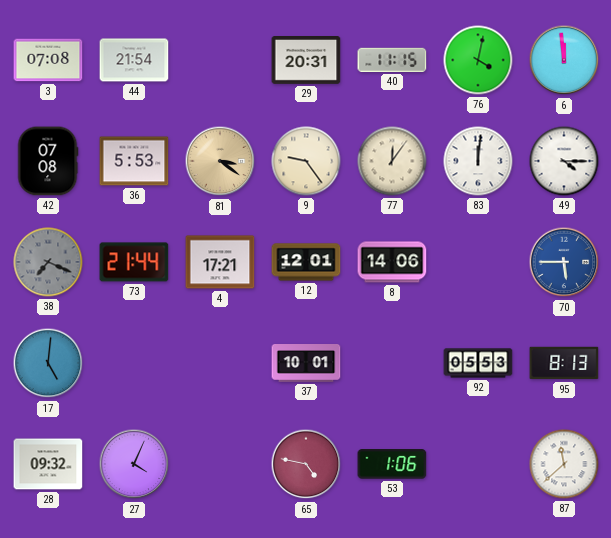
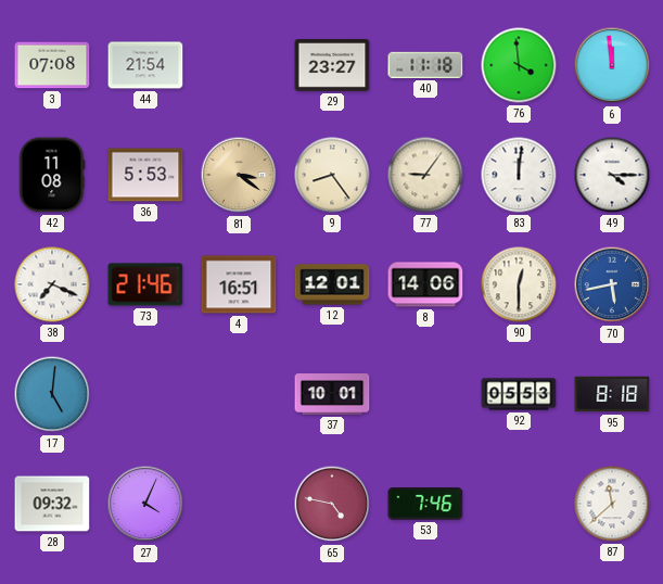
29: 20:31 -> 23:27
40: 11:15 -> 11:18
76: 4:02 -> 3:59
42: 07:08 -> 11:08
9: 9:24 -> 8:24
77: 12:06 -> 9:06
38 dial: grey -> white
73: 21:44 -> 21:46
4: 17:21 -> 16:51
90: none -> 12:30
70: 5:45 -> 5:43
95: 8:13 -> 8:18
53: 1:06 -> 7:46
